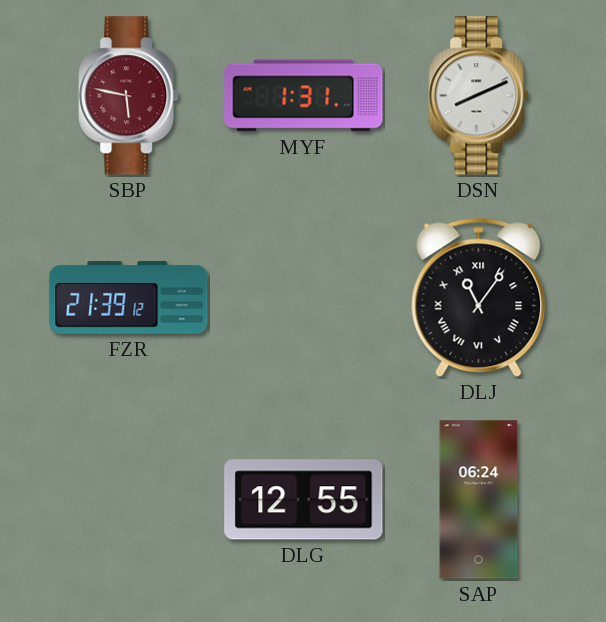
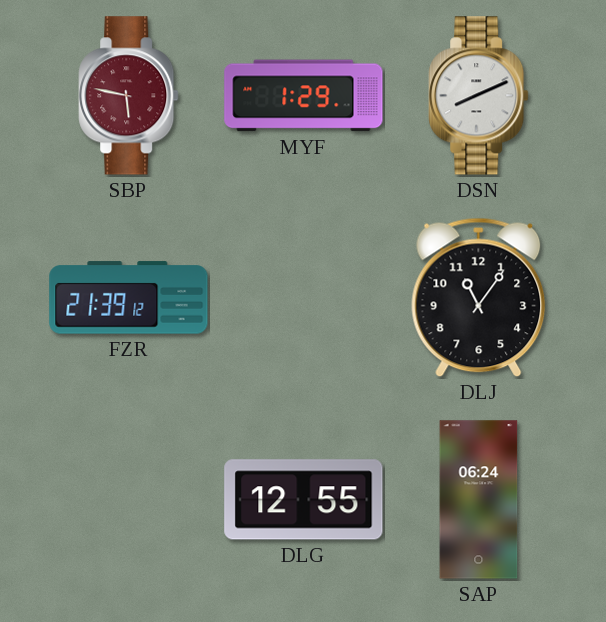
MYF: 1:31 -> 1:29
DLJ numerals: Roman -> Arabic
